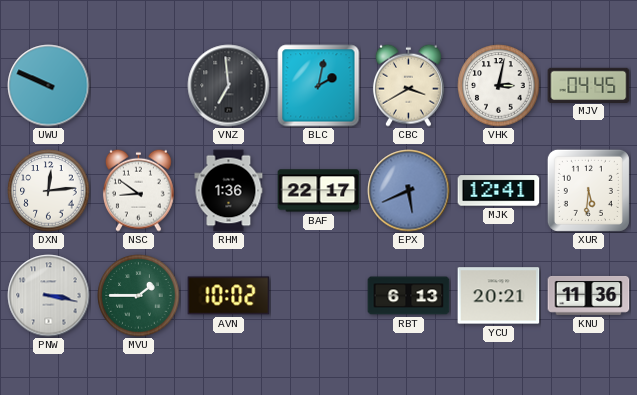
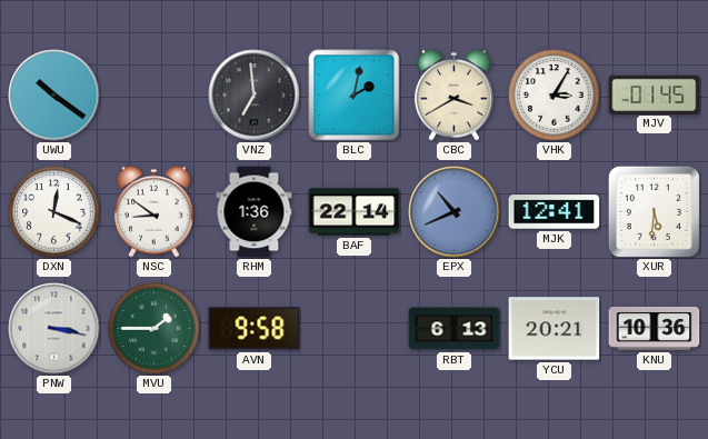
UWU: 9:49 -> 10:21
VHK: 3:02 -> 3:05
MJV: 04:45 -> 01:45
DXN: 12:14 -> 12:19
BAF: 22:17 -> 22:14
EPX: 5:41 -> 10:41
AVN: 10:02 -> 9:58
KNU: 11:36 -> 10:36
